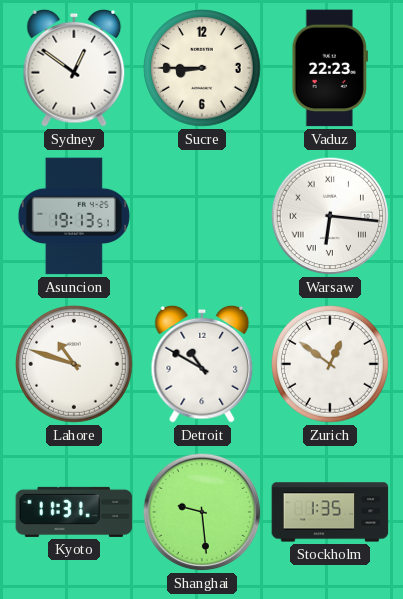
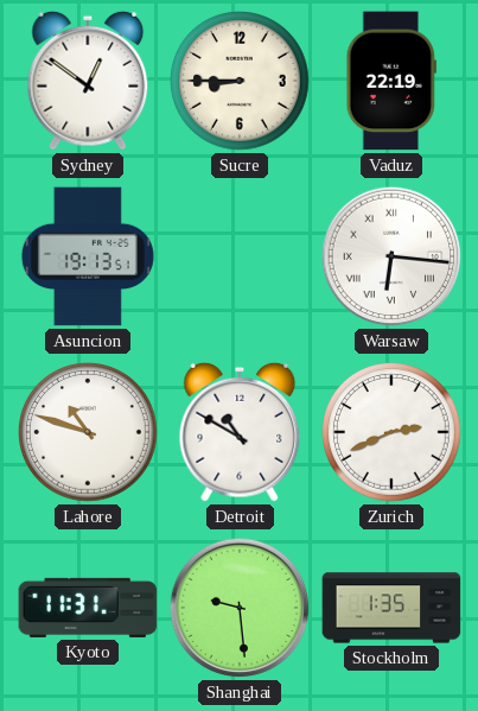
Vaduz: 22:23 -> 22:19
Zurich: 12:51 -> 2:41
